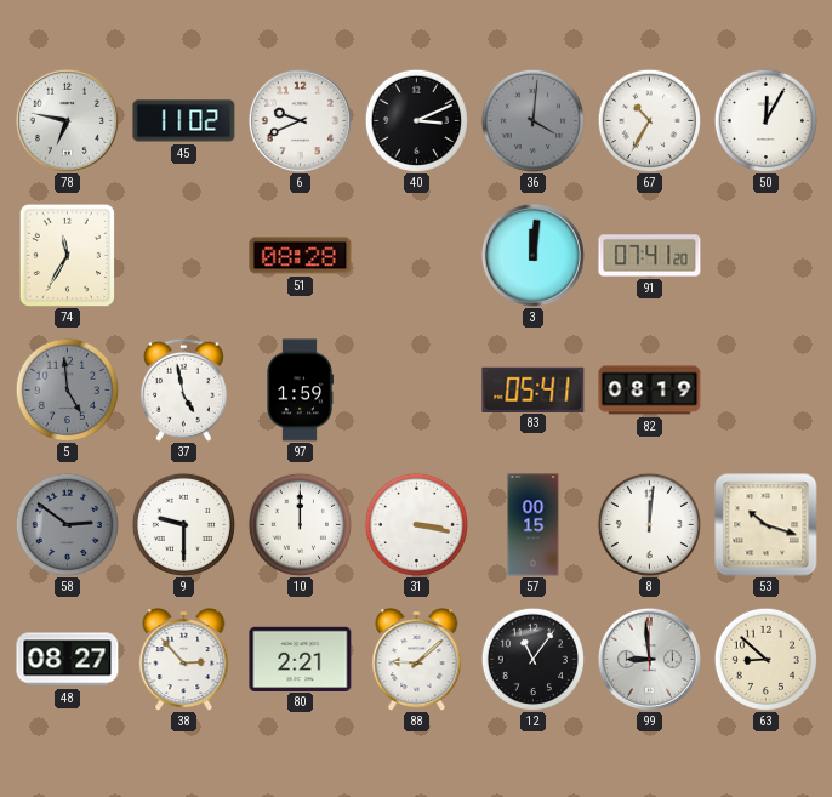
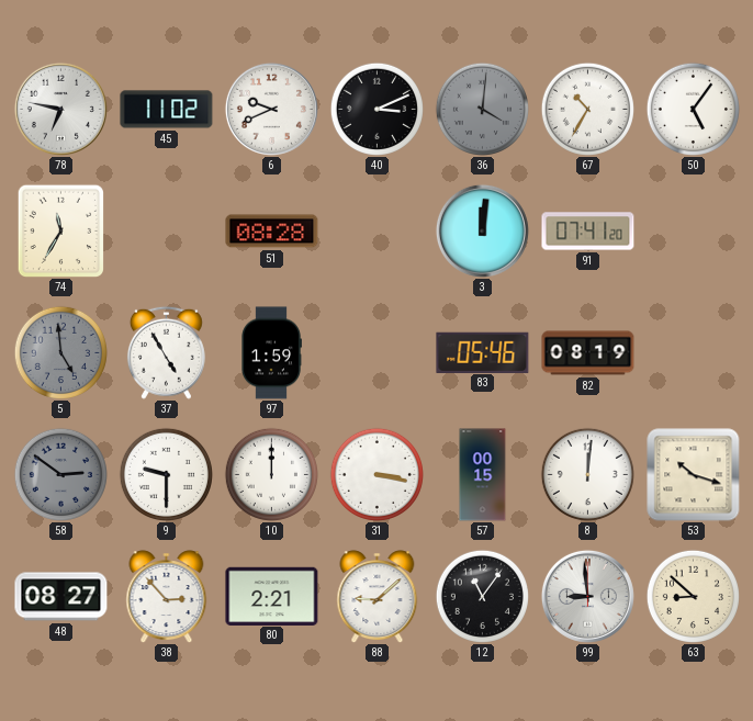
50: 12:05 -> 5:06
37: 4:58 -> 4:55
83: 05:41 -> 05:46
